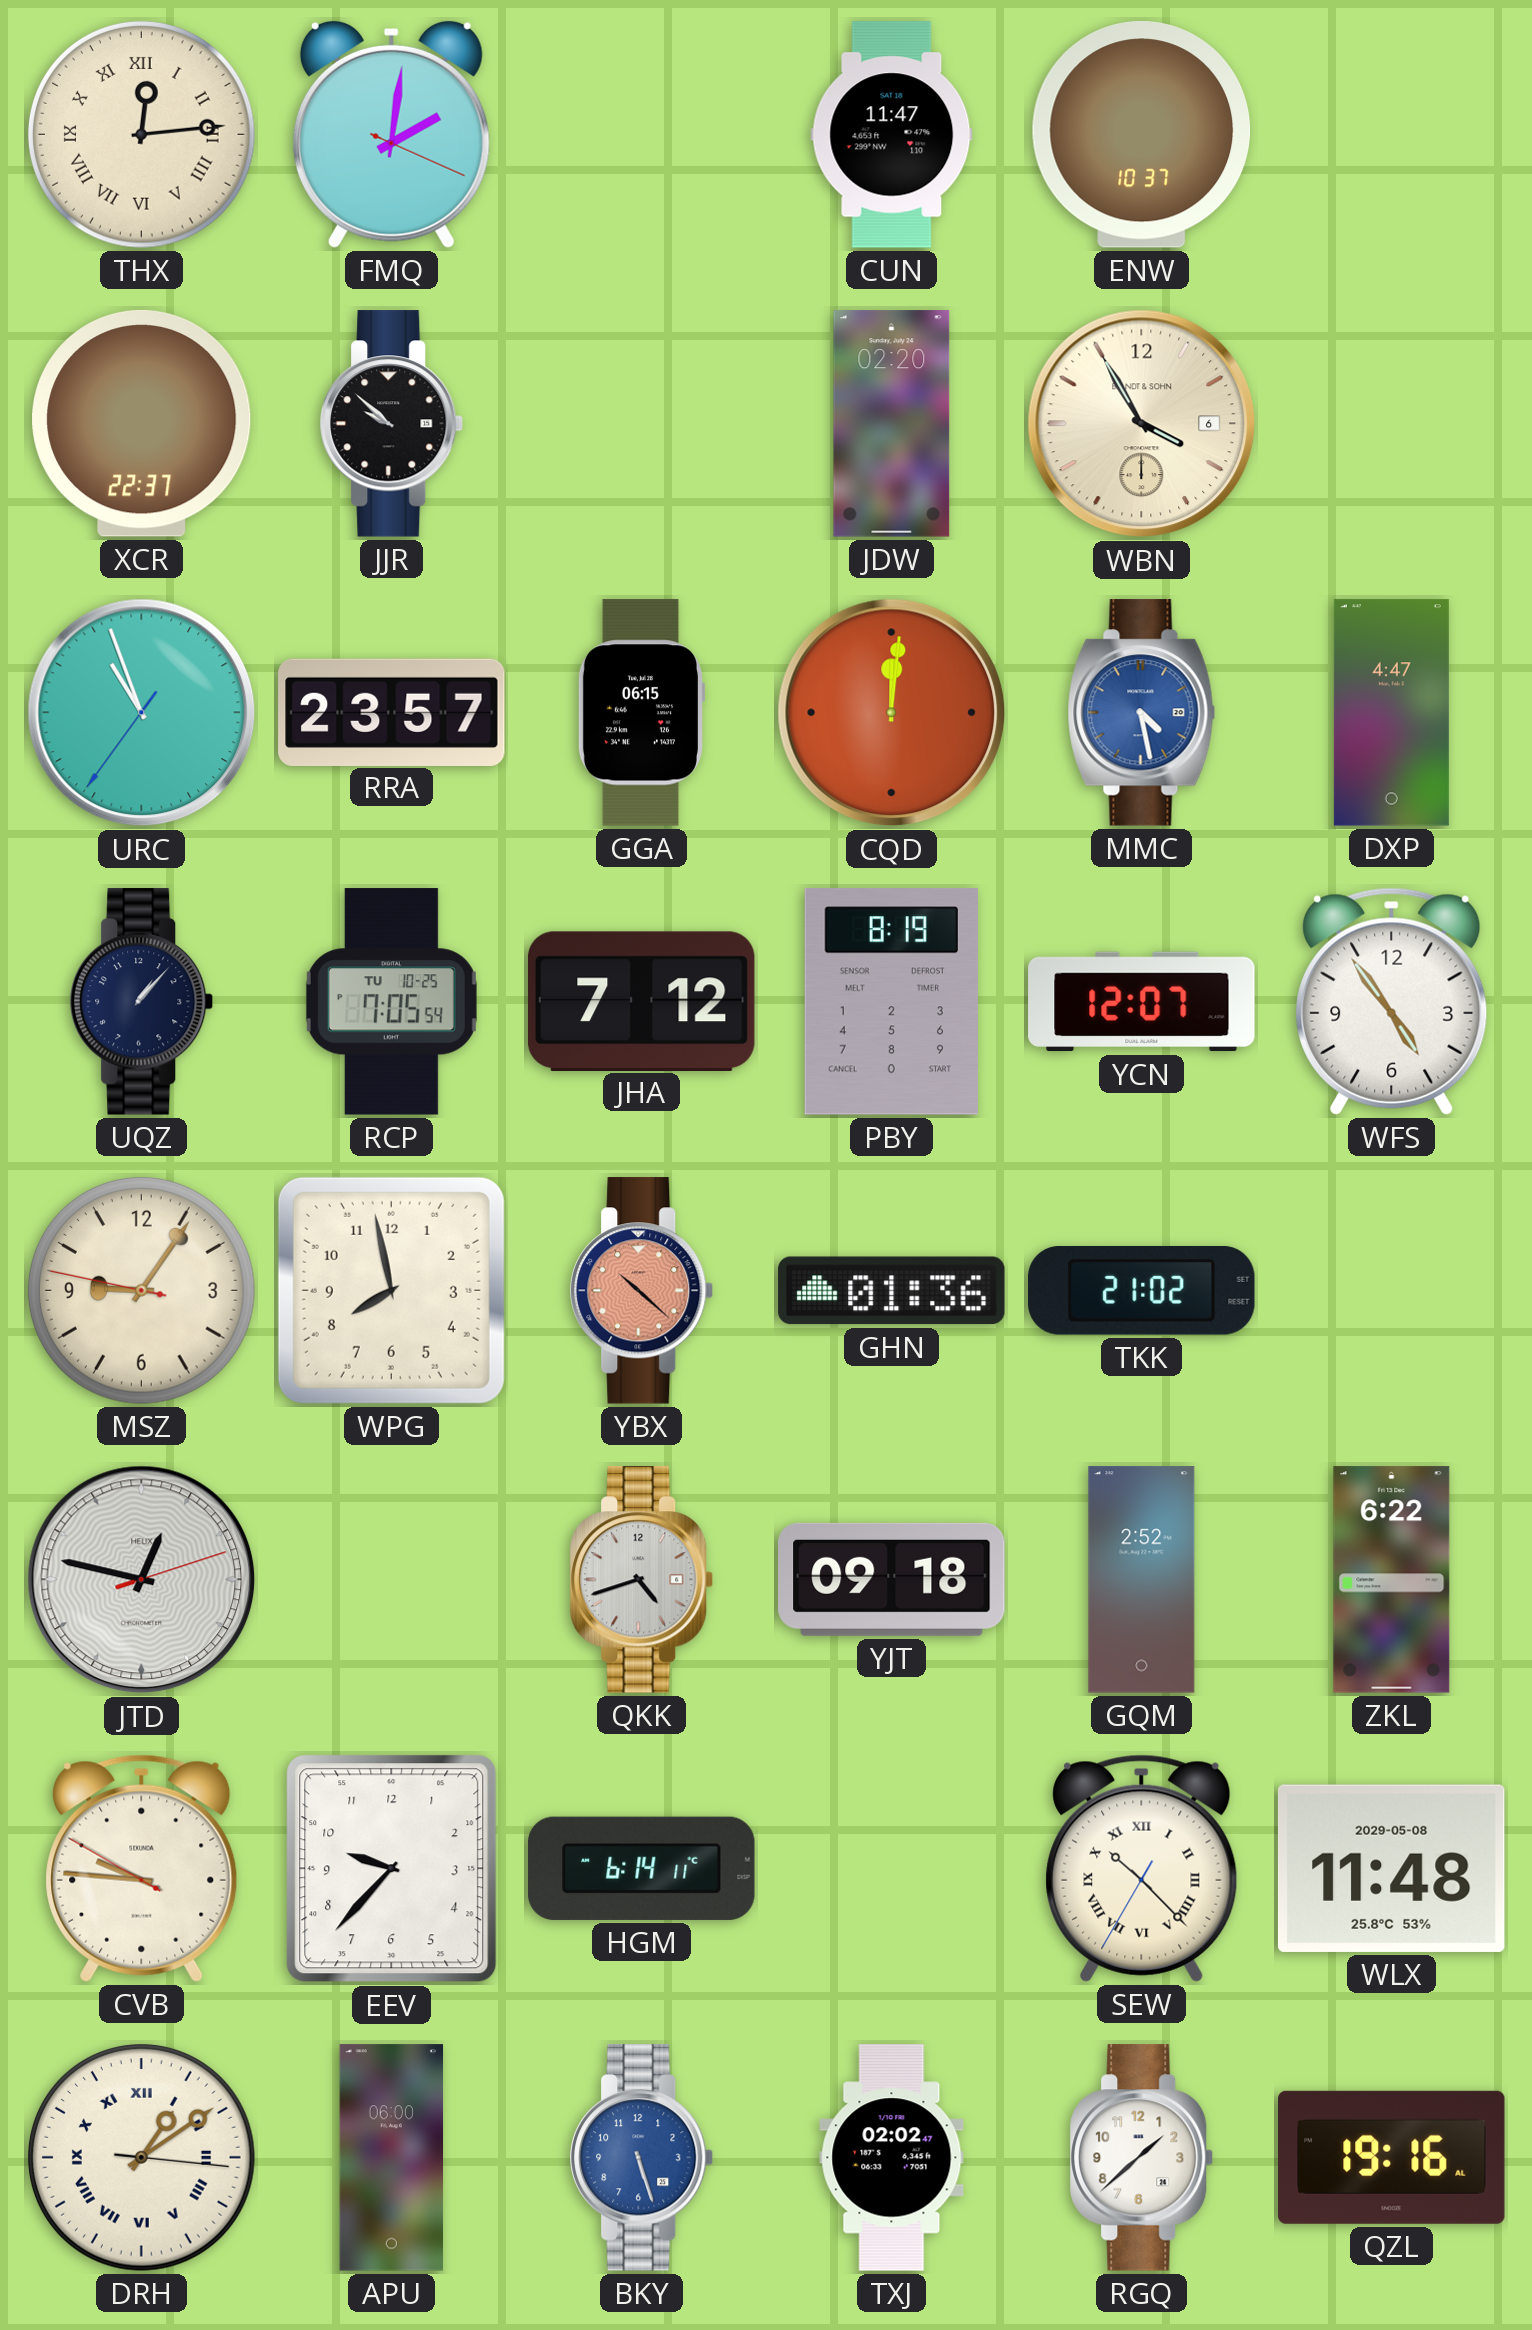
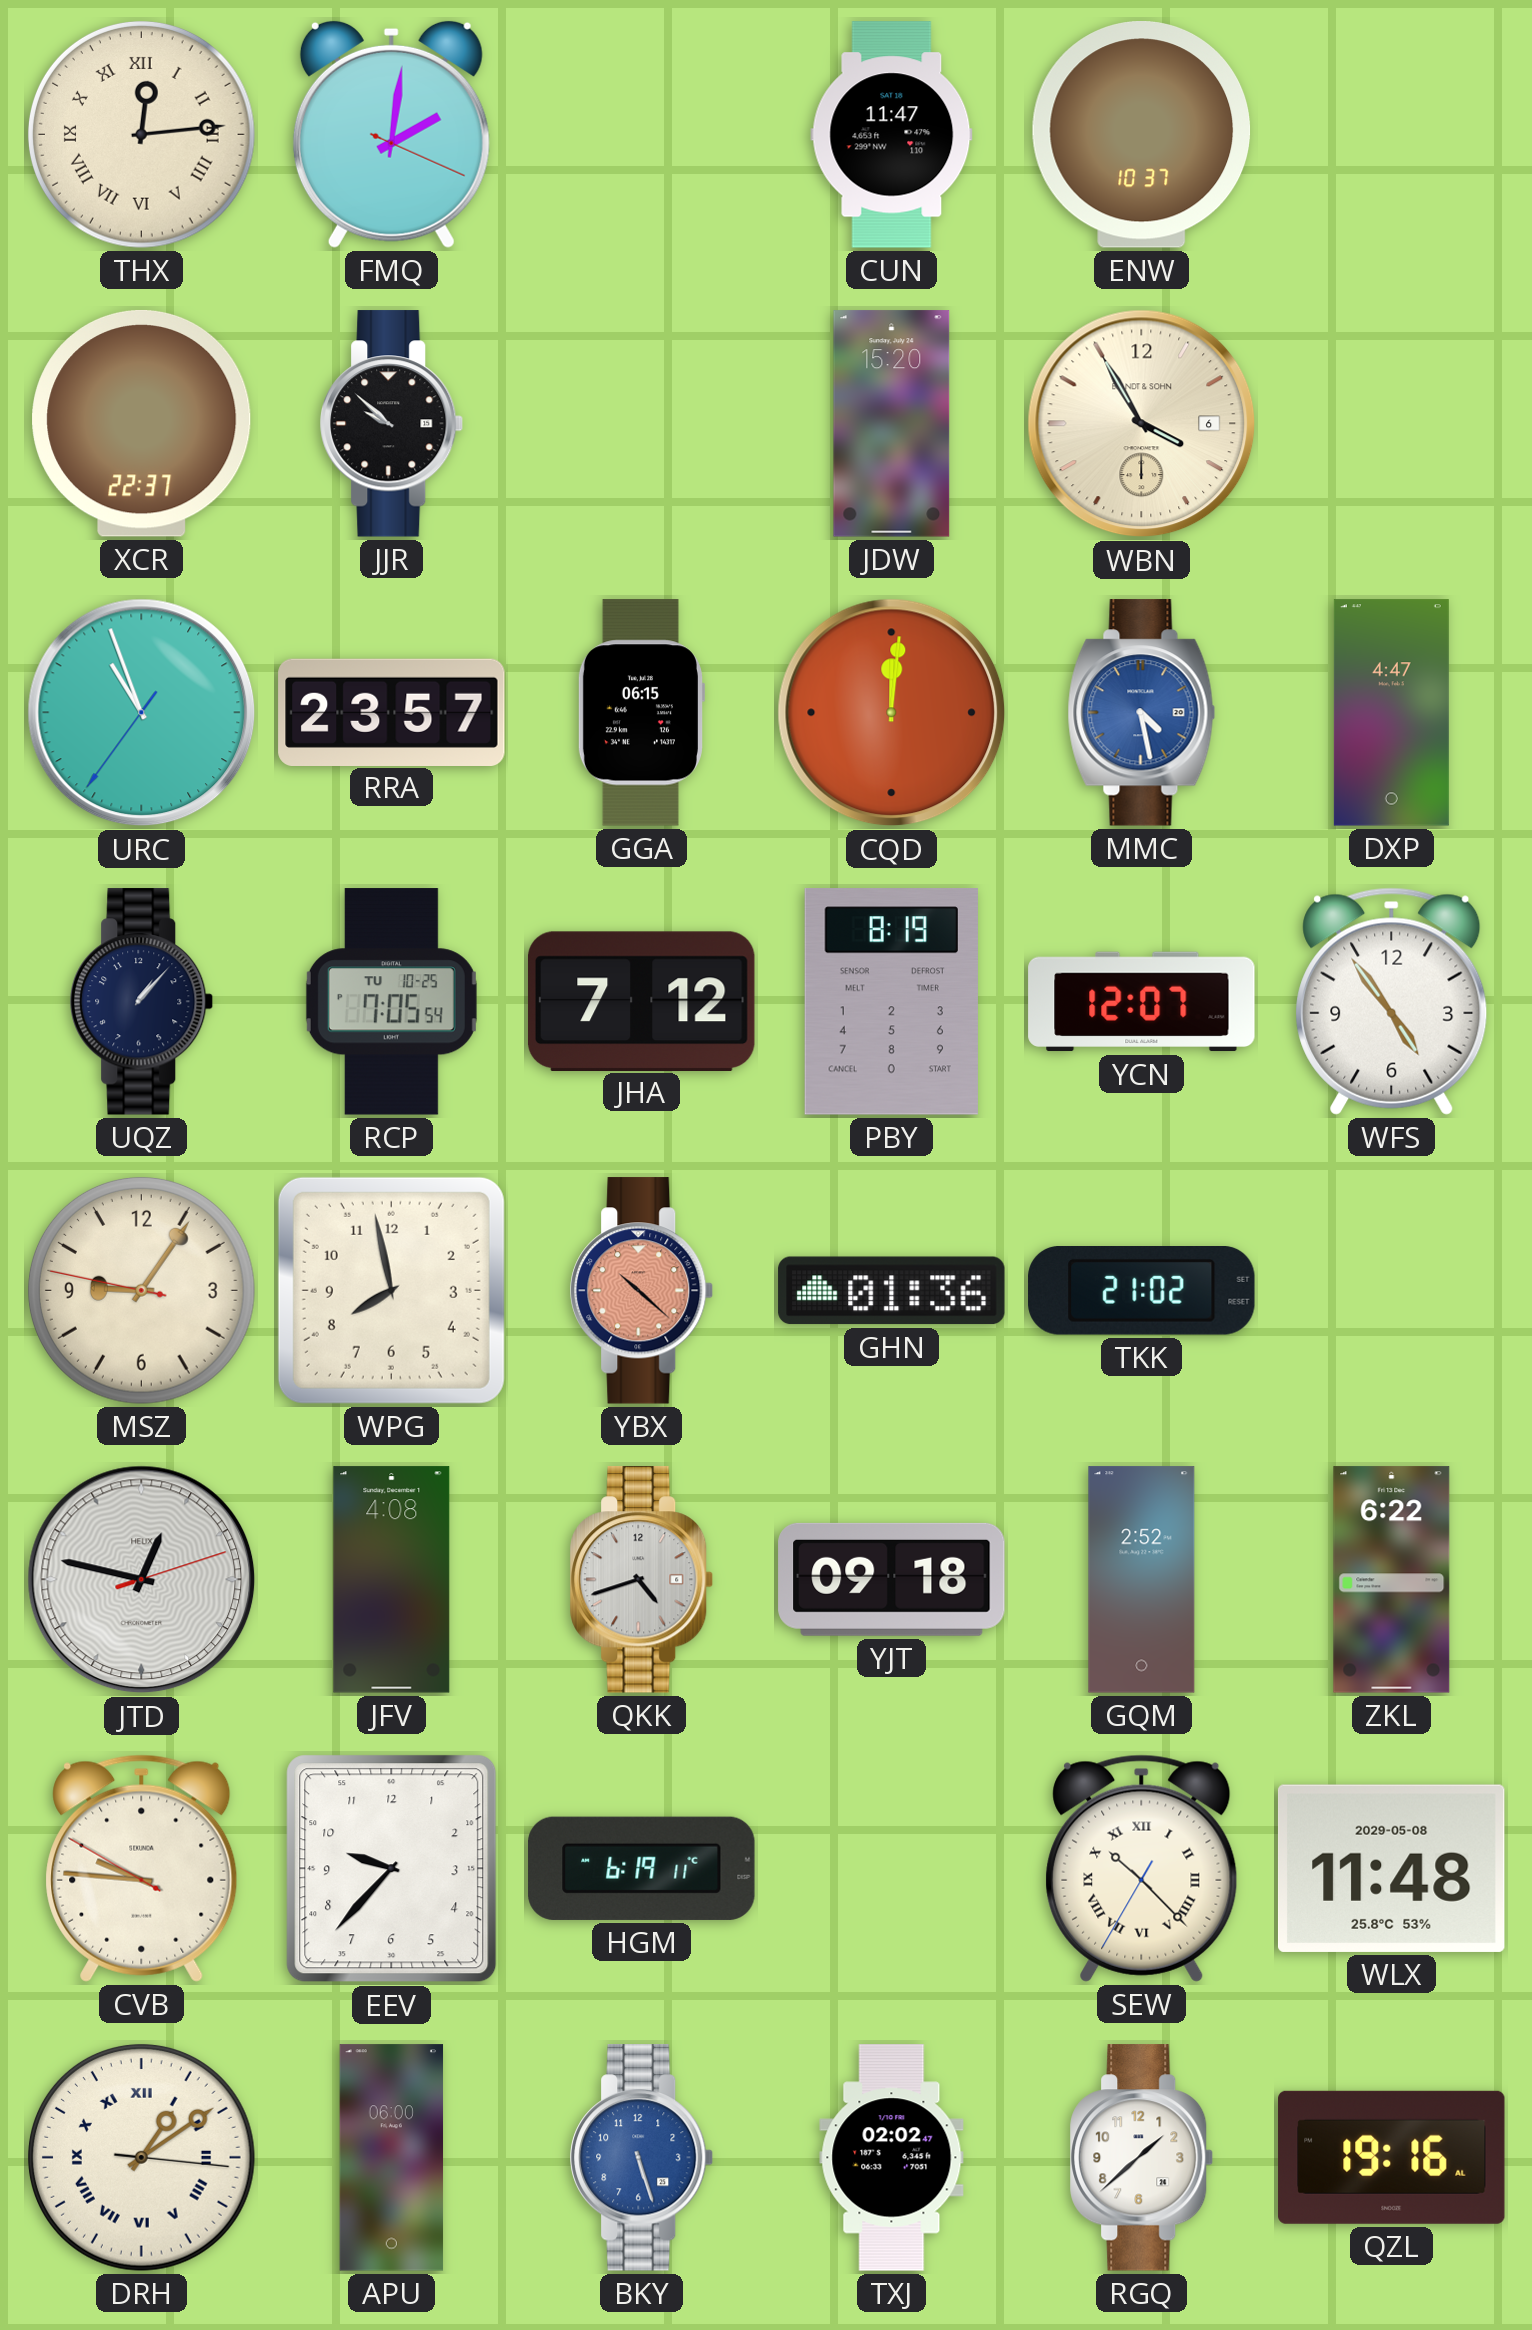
JDW: 02:20 -> 15:20
JFV: none -> 4:08
HGM: 6:14 -> 6:19
